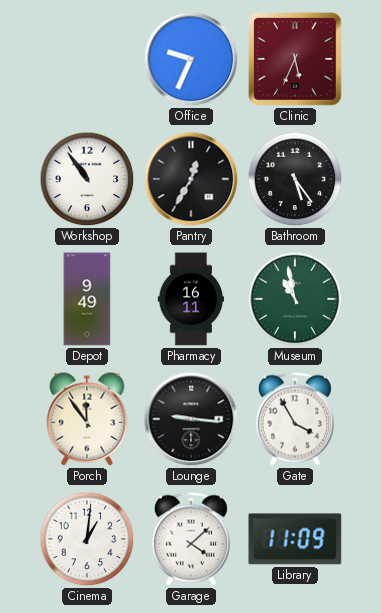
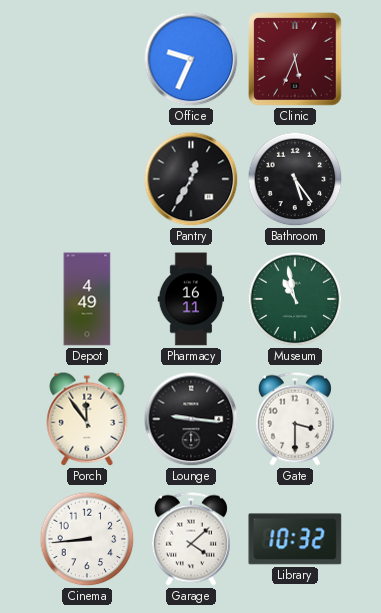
Workshop: 10:54 -> none
Depot: 9:49 -> 4:49
Gate: 3:55 -> 3:30
Cinema: 1:01 -> 8:44
Library: 11:09 -> 10:32
